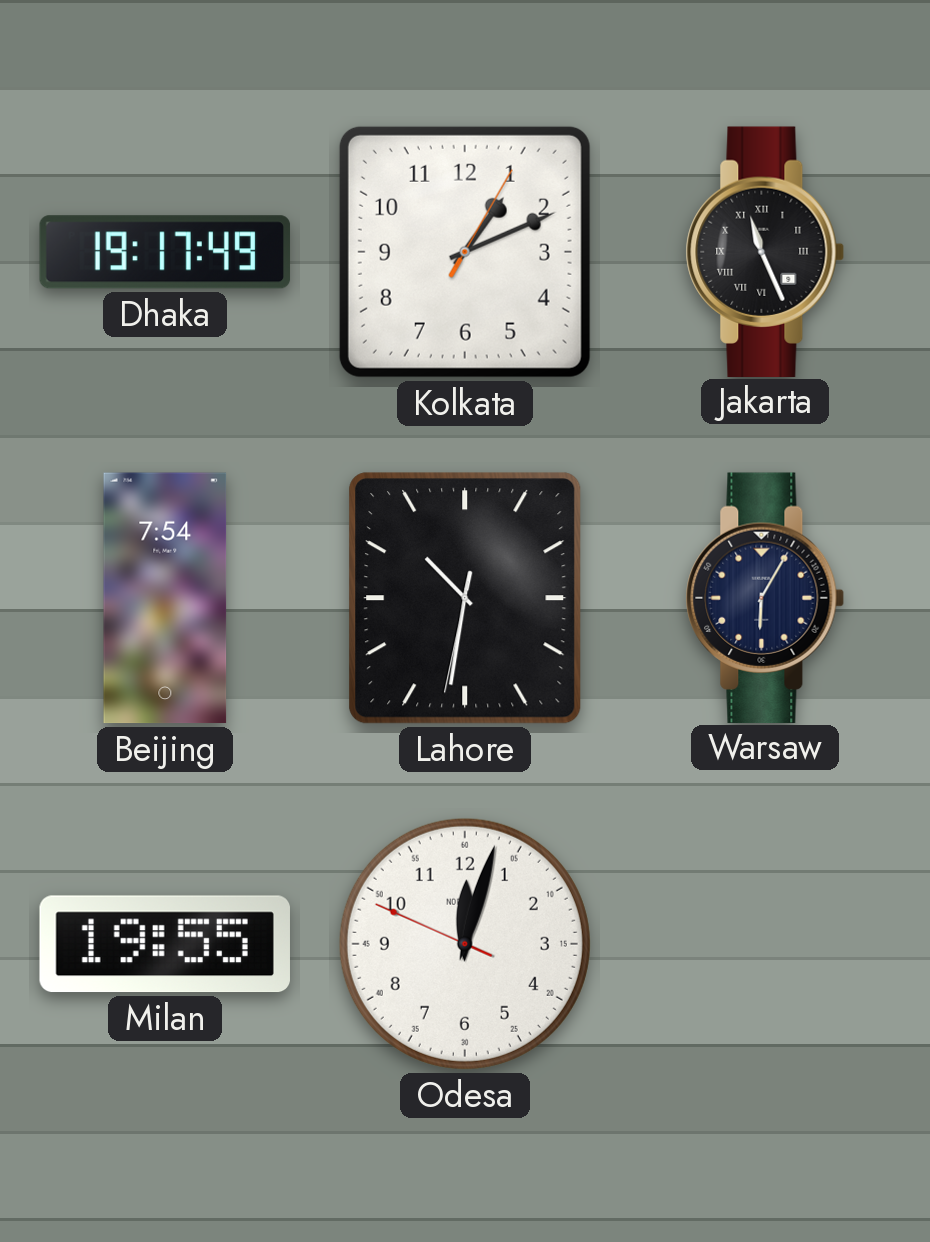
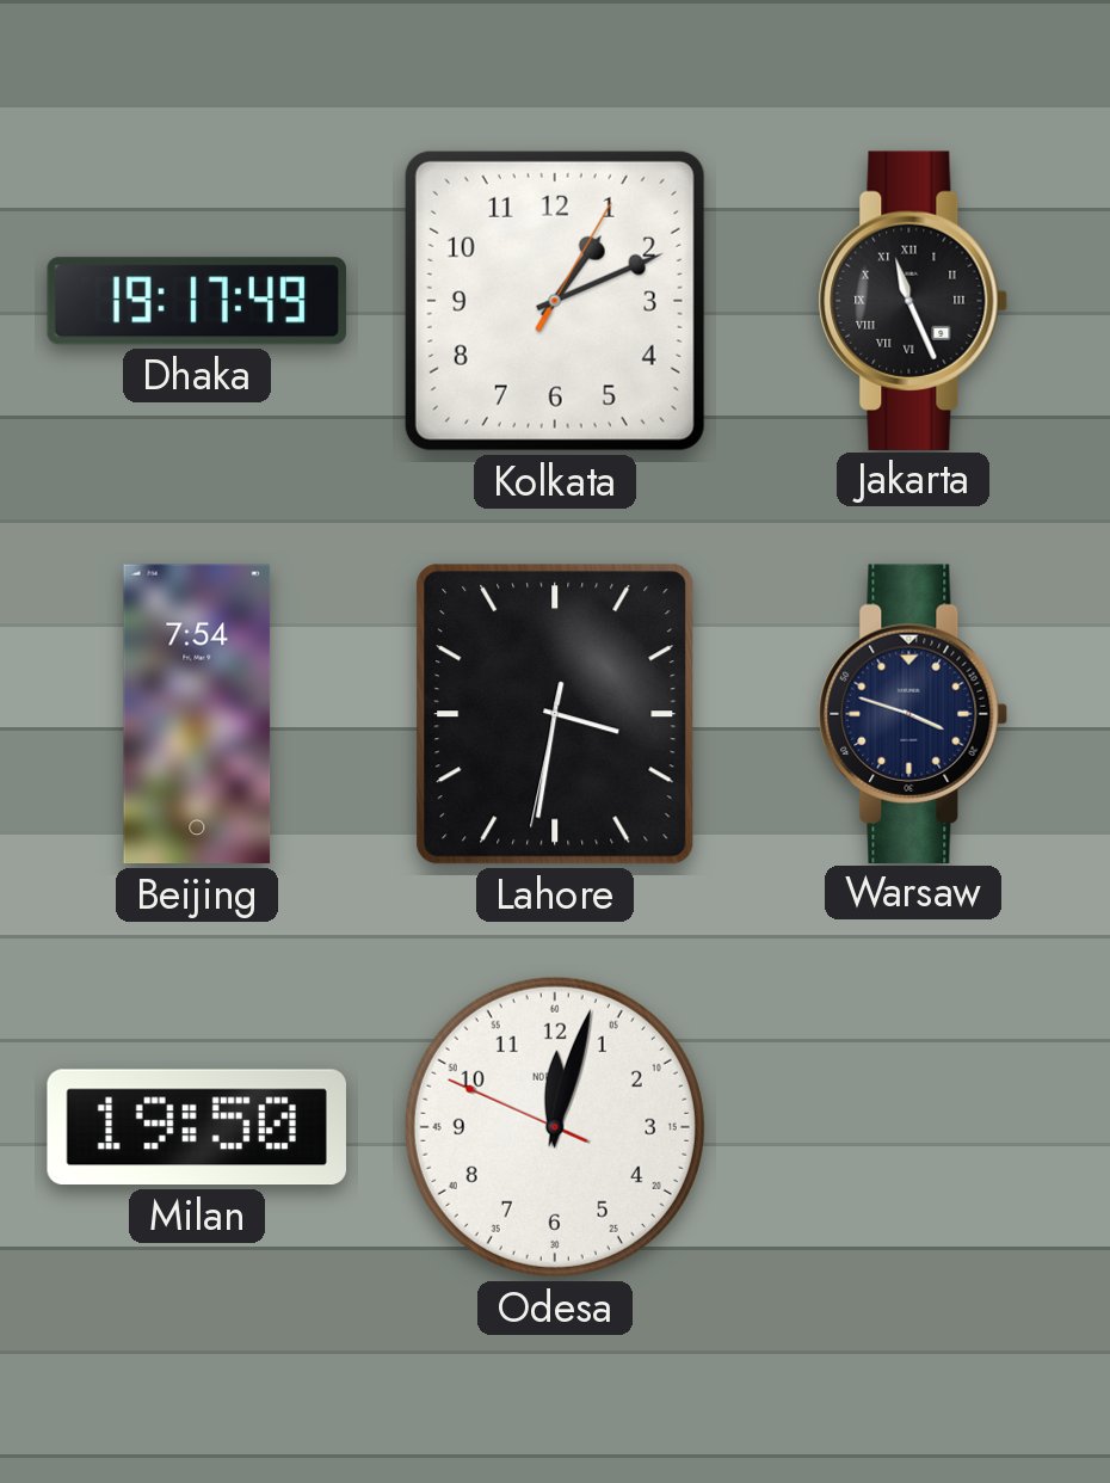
Lahore: 10:31 -> 3:31
Warsaw: 6:05 -> 3:48
Milan: 19:55 -> 19:50
